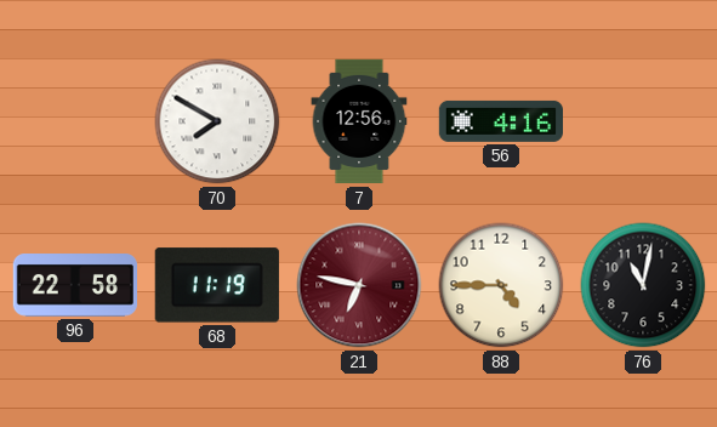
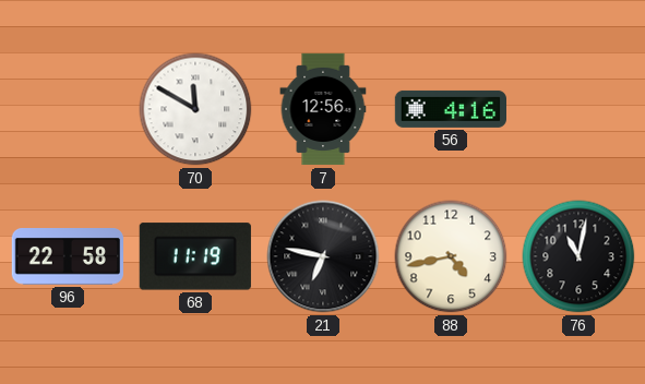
70: 7:50 -> 11:50
21 dial: burgundy -> black
88: 4:45 -> 4:43
